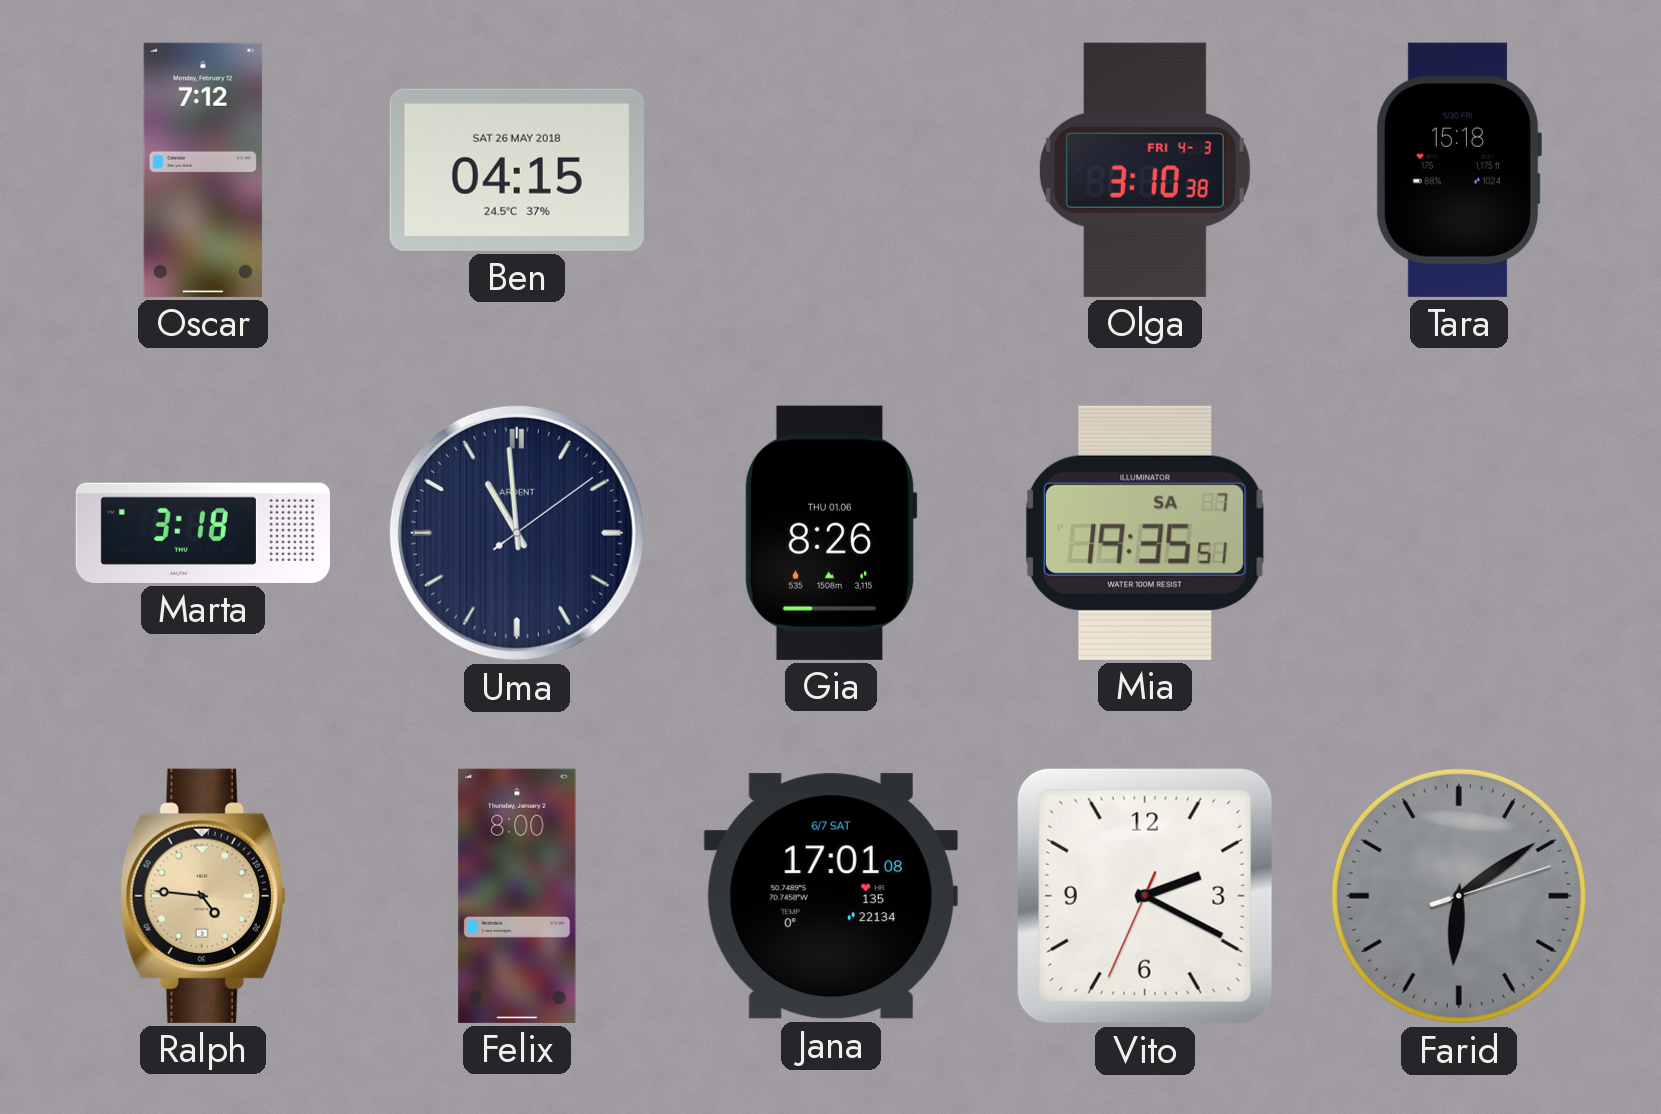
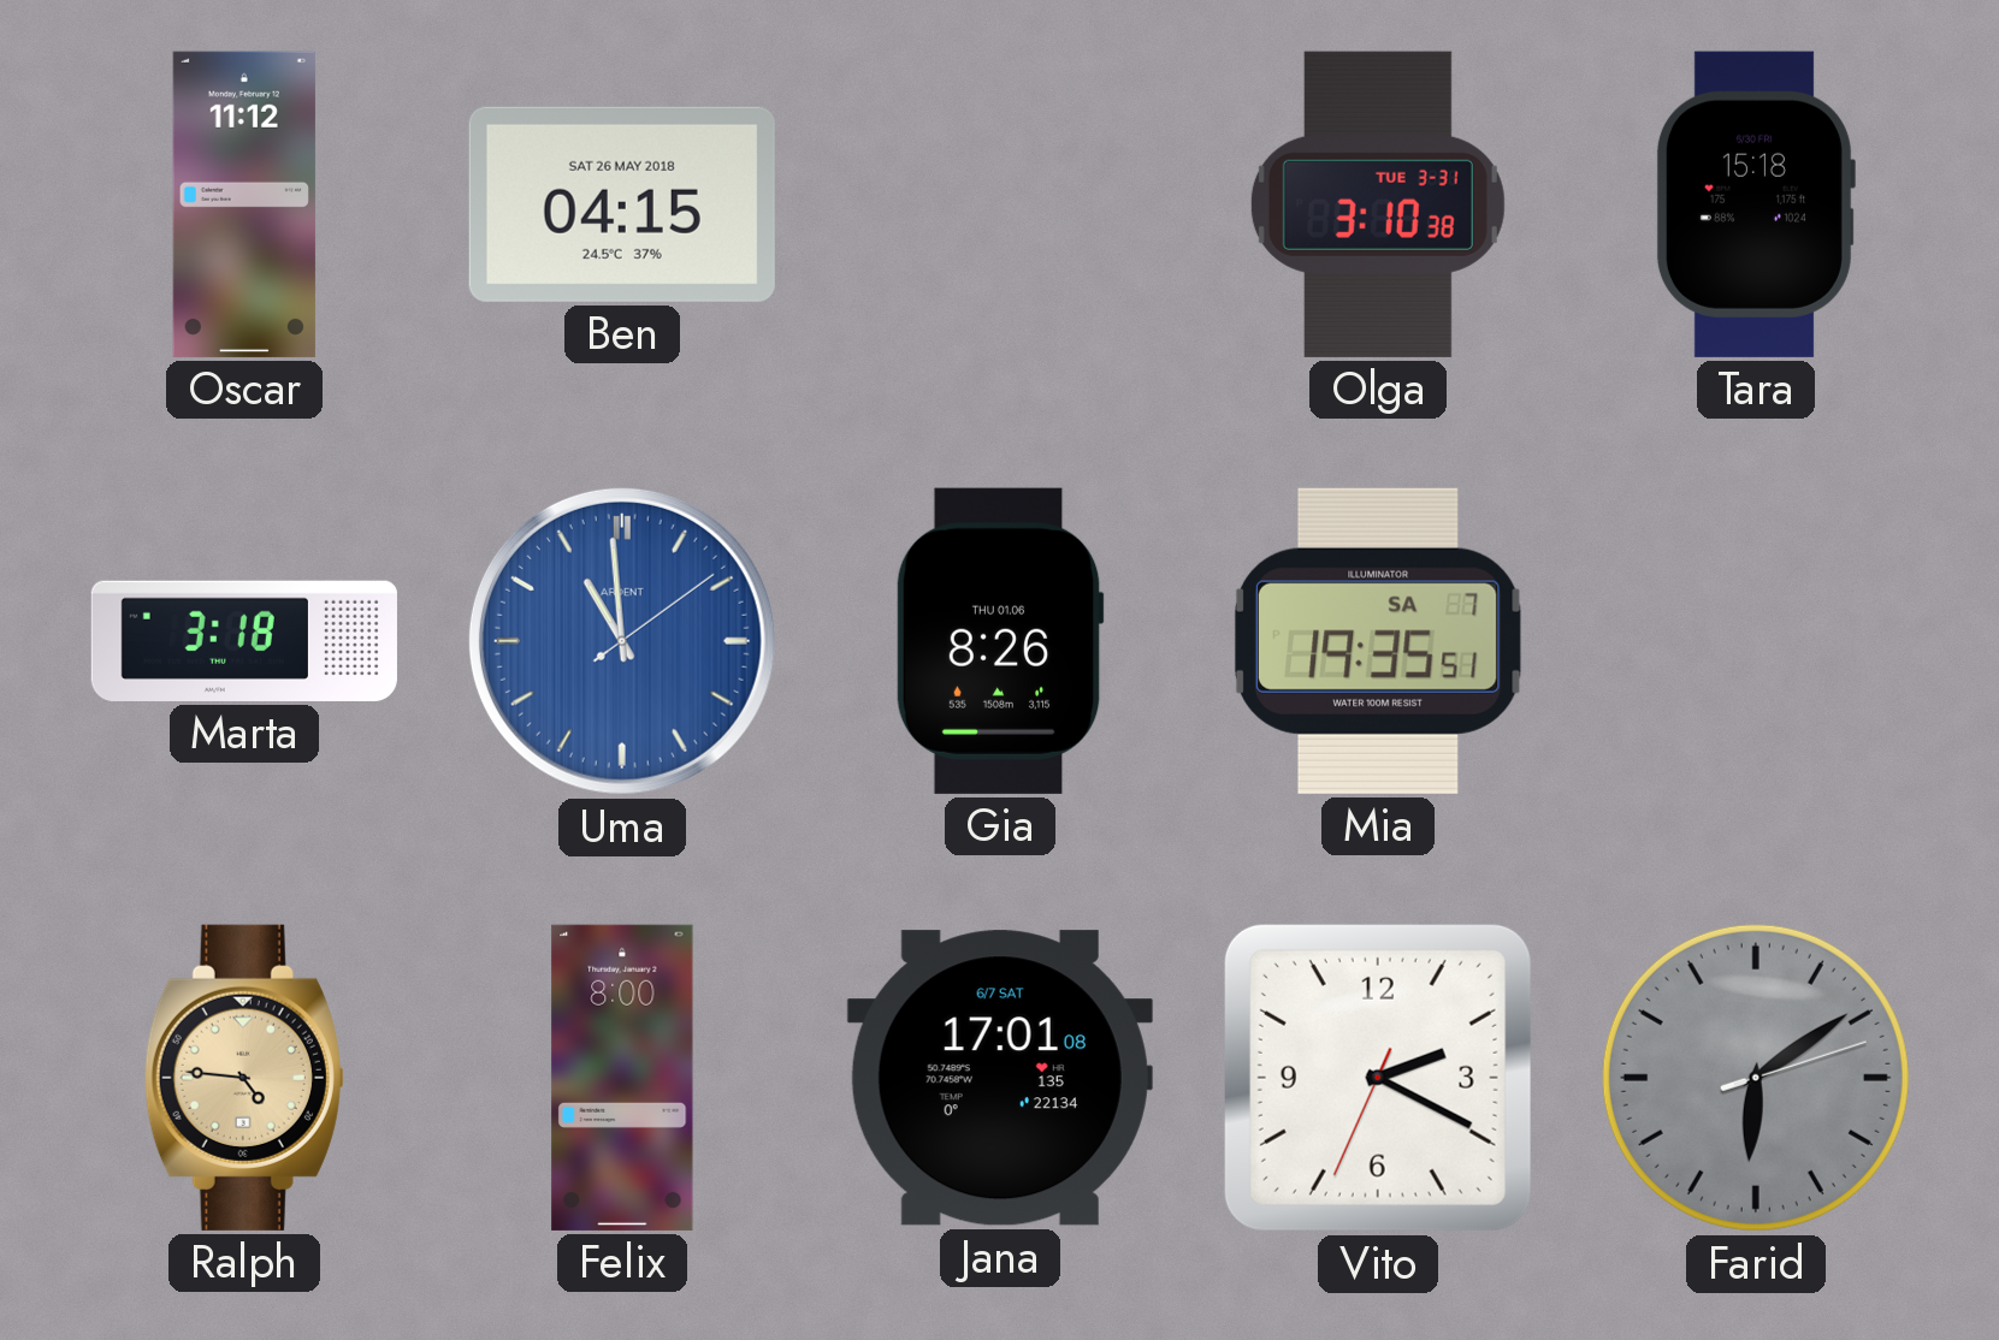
Oscar: 7:12 -> 11:12
Olga date: FRI 4-3 -> TUE 3-31
Uma dial: navy -> blue
